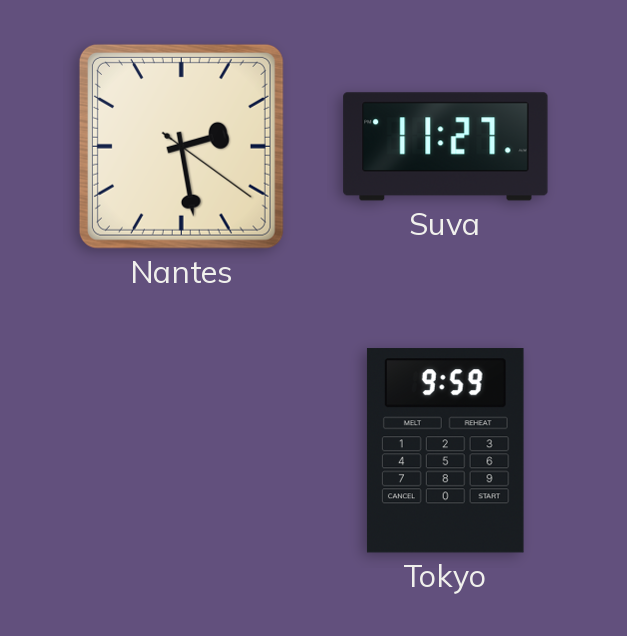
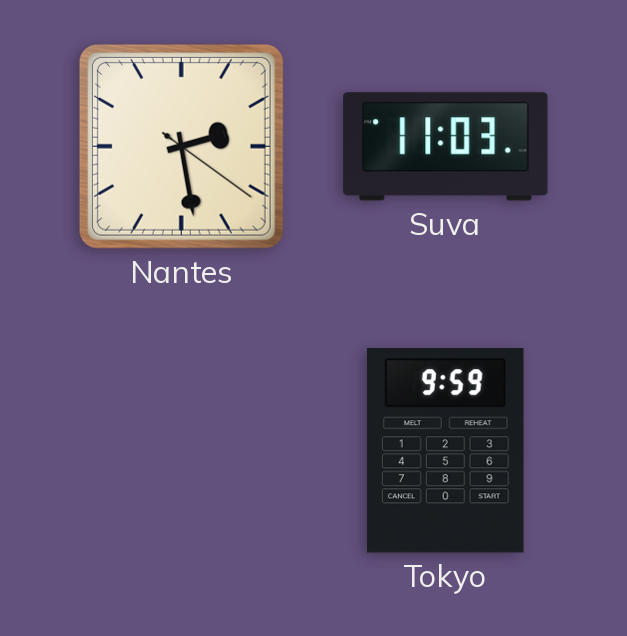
Suva: 11:27 -> 11:03
